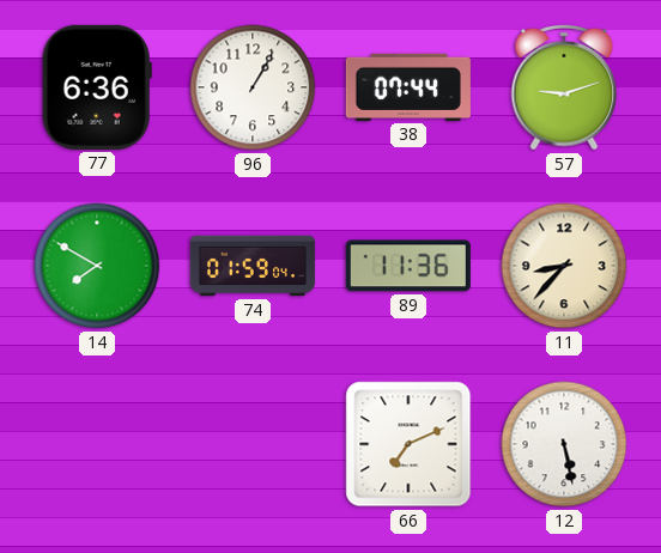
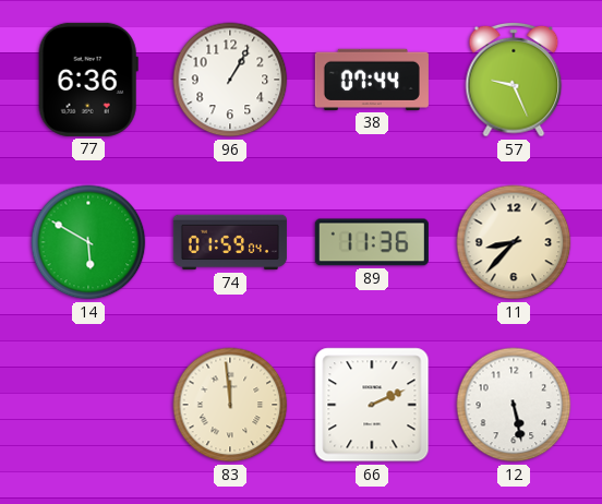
57: 9:12 -> 9:26
14: 7:50 -> 5:50
83: none -> 11:59
66: 7:11 -> 2:11
